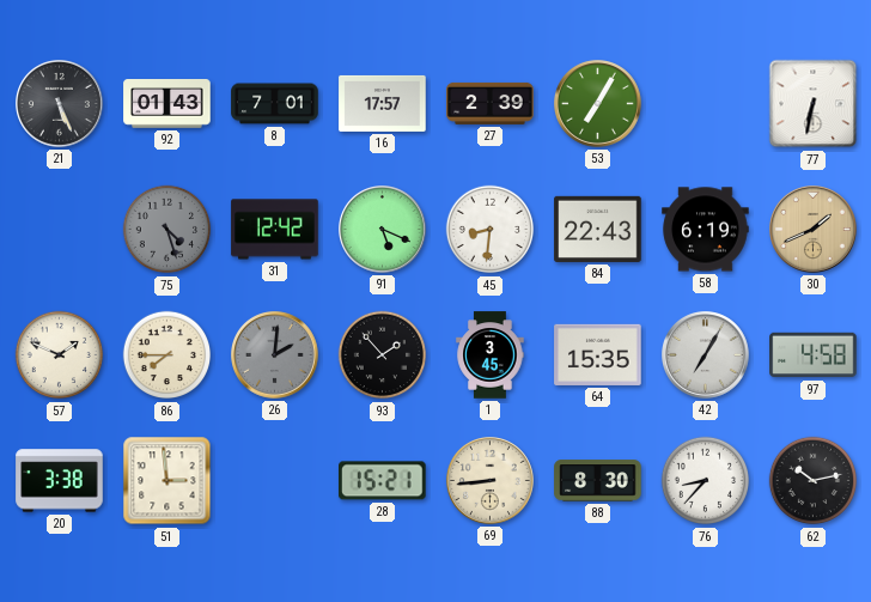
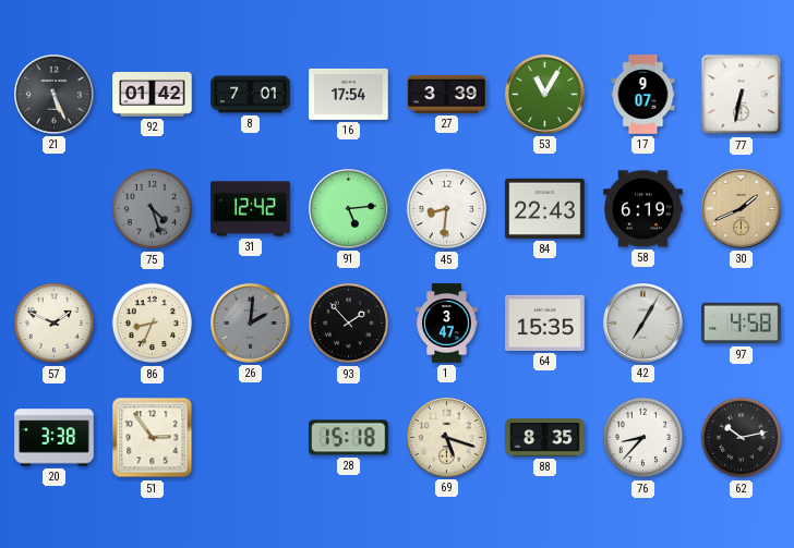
92: 01:43 -> 01:42
16: 17:57 -> 17:54
27: 2:39 -> 3:39
53: 7:05 -> 11:05
17: none -> 9:07
91: 5:19 -> 5:14
86: 7:45 -> 8:34
1: 3:45 -> 3:47
51: 2:59 -> 2:54
28: 15:21 -> 15:18
69: 8:44 -> 5:18
88: 8:30 -> 8:35
